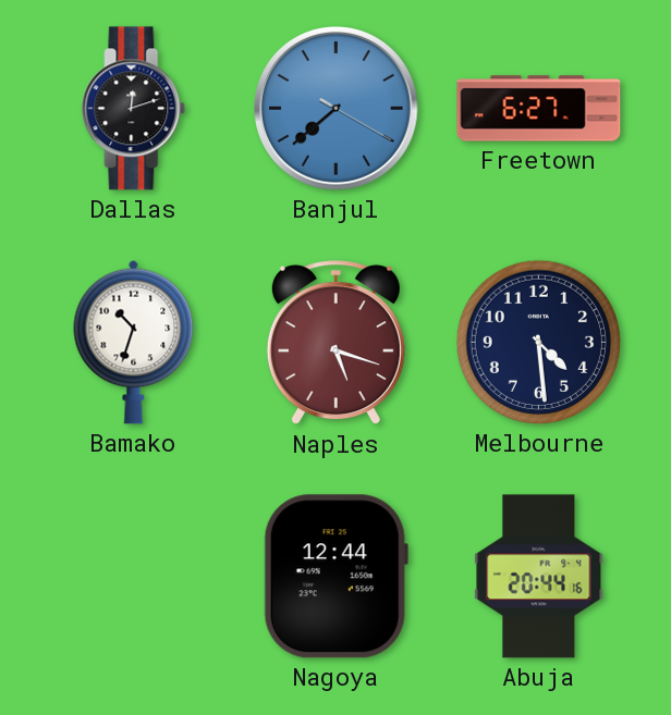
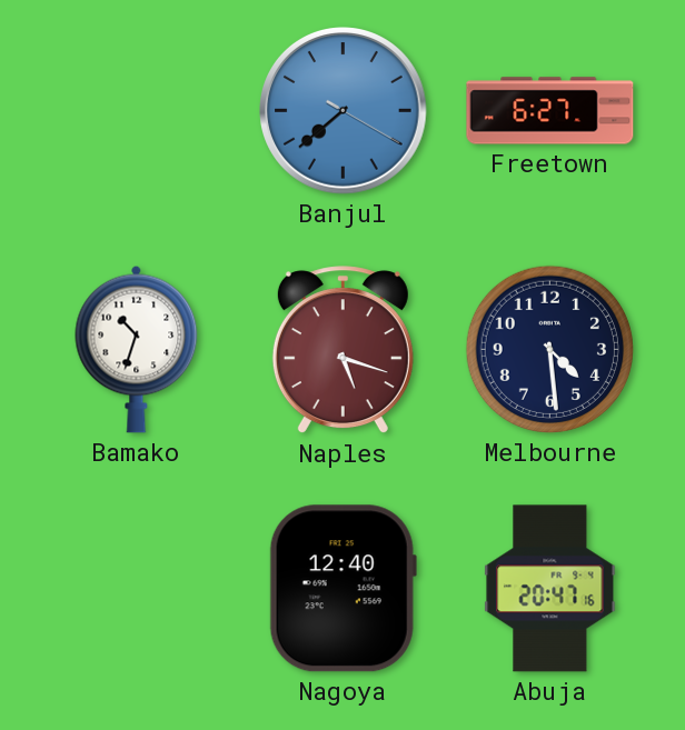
Dallas: 12:12 -> none
Nagoya: 12:44 -> 12:40
Abuja: 20:44 -> 20:47
